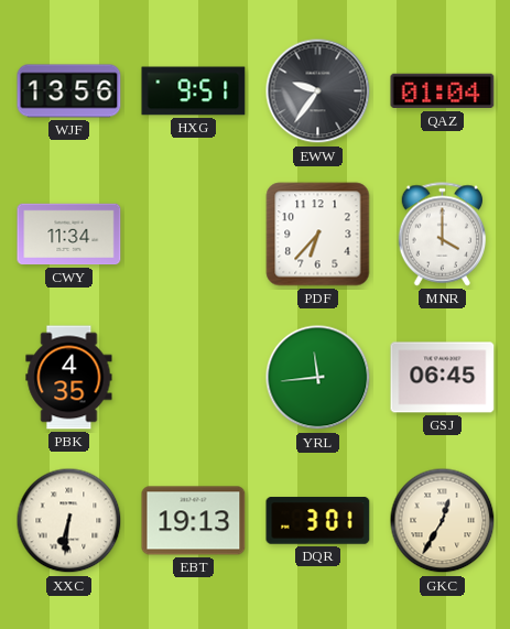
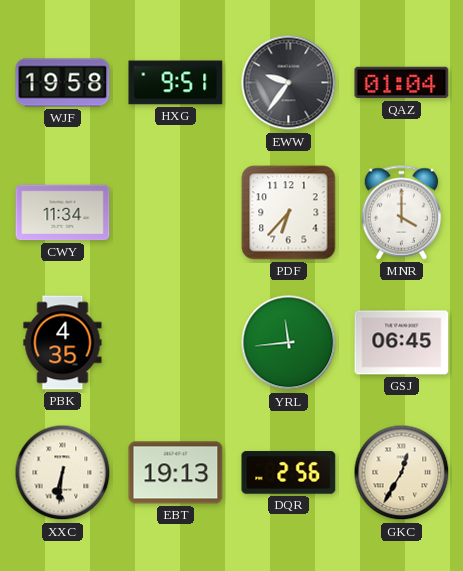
WJF: 13:56 -> 19:58
DQR: 3:01 -> 2:56
